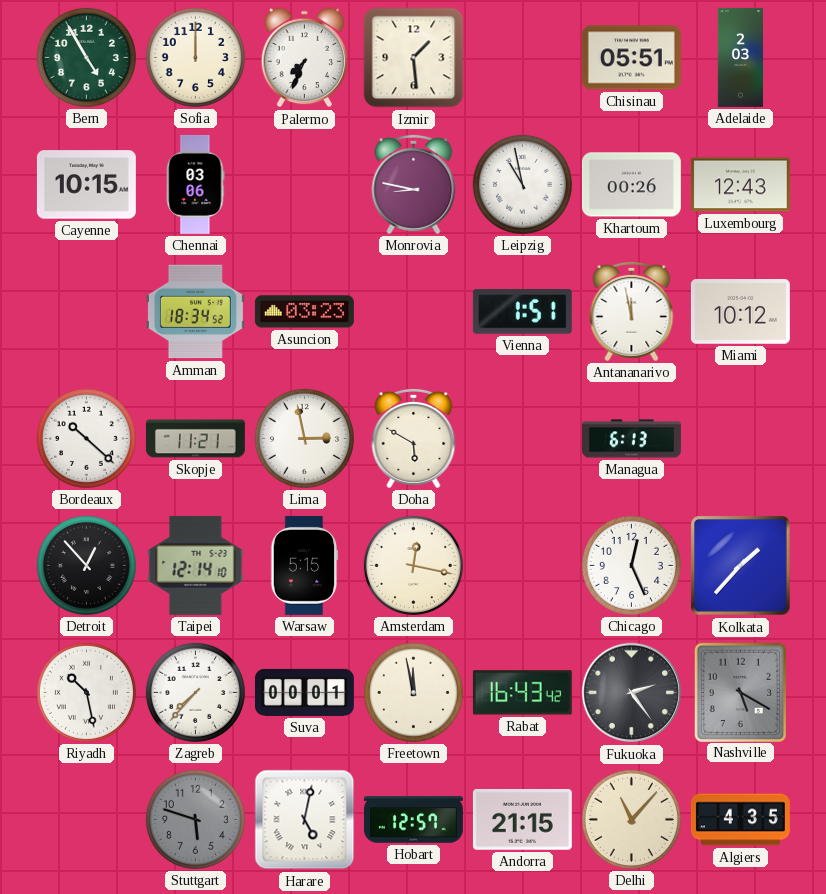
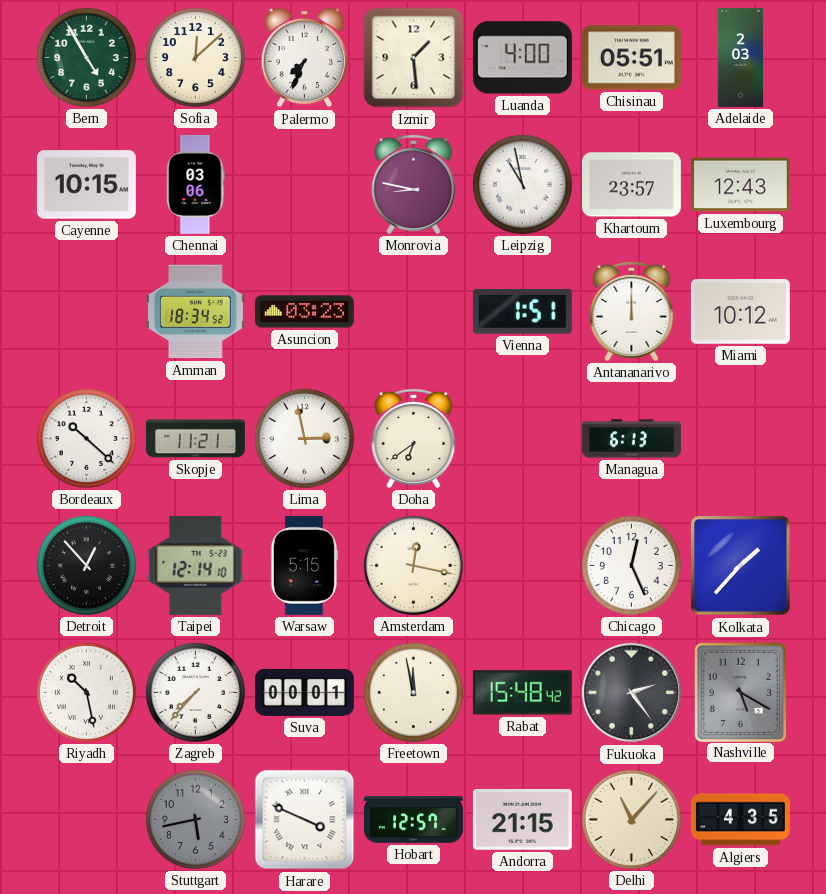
Sofia: 12:00 -> 12:08
Luanda: none -> 4:00
Khartoum: 00:26 -> 23:57
Antananarivo: 11:58 -> 12:00
Doha: 5:50 -> 6:39
Rabat: 16:43 -> 15:48
Stuttgart: 5:48 -> 5:43
Harare: 5:02 -> 3:49
